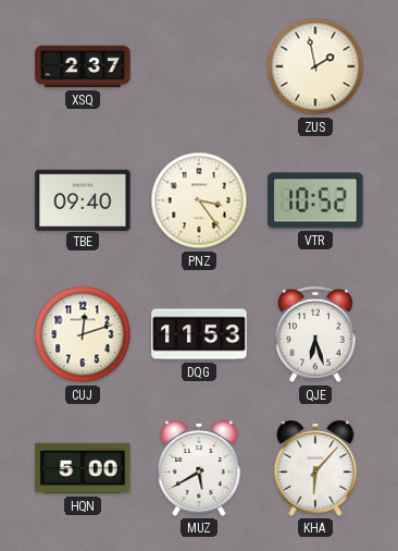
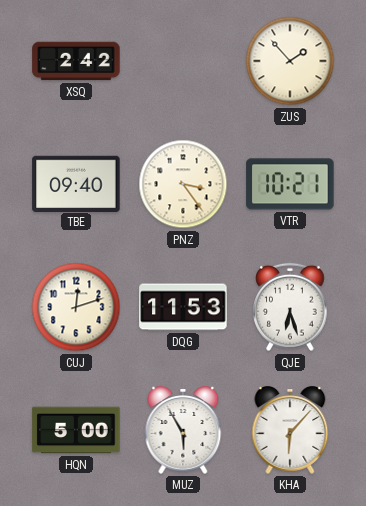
XSQ: 2:37 -> 2:42
ZUS: 1:58 -> 1:53
VTR: 10:52 -> 10:21
MUZ: 5:40 -> 5:55
